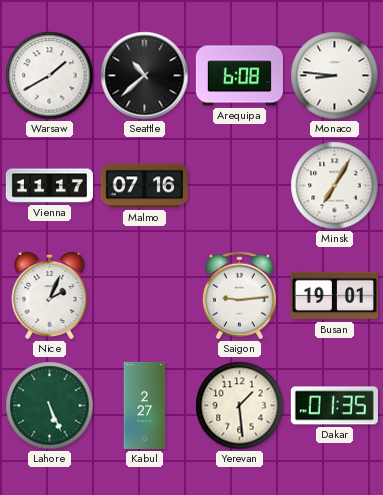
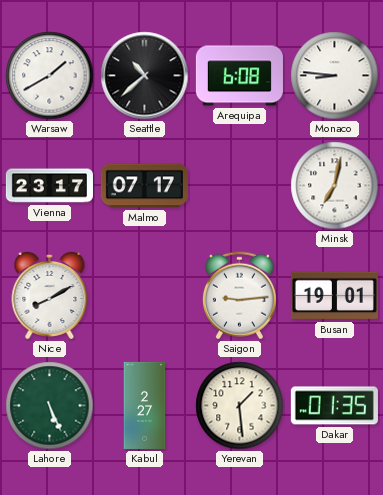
Vienna: 11:17 -> 23:17
Malmo: 07:16 -> 07:17
Minsk: 7:05 -> 7:02
Nice: 2:04 -> 8:10
